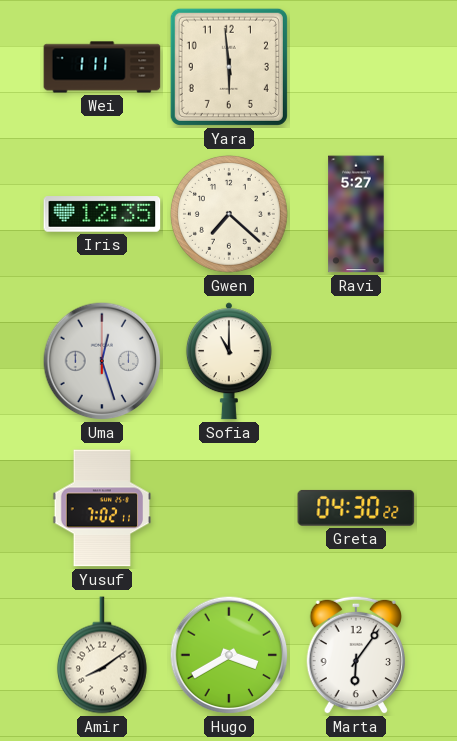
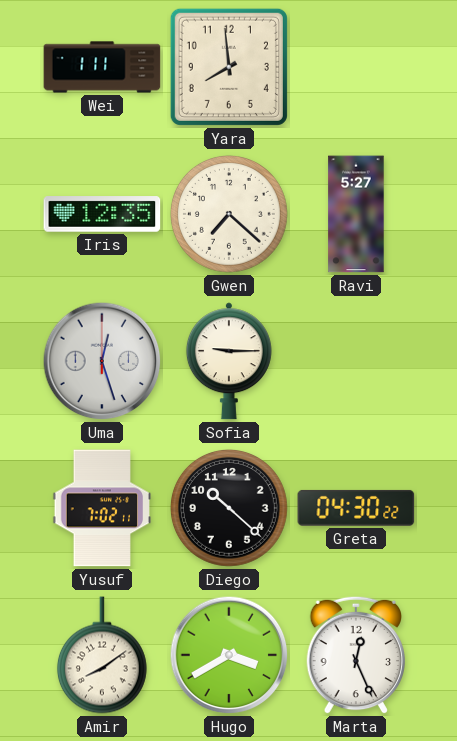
Yara: 5:59 -> 7:59
Sofia: 11:00 -> 9:15
Diego: none -> 10:22
Marta: 6:06 -> 12:26
